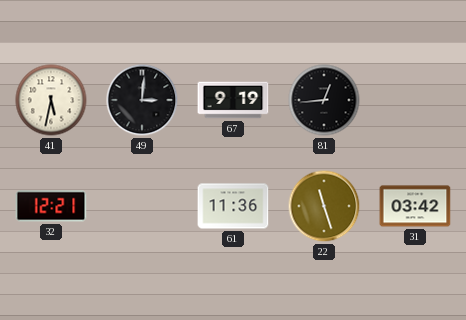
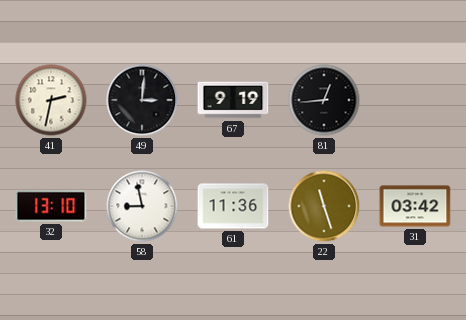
41: 5:32 -> 2:32
32: 12:21 -> 13:10
58: none -> 8:58
